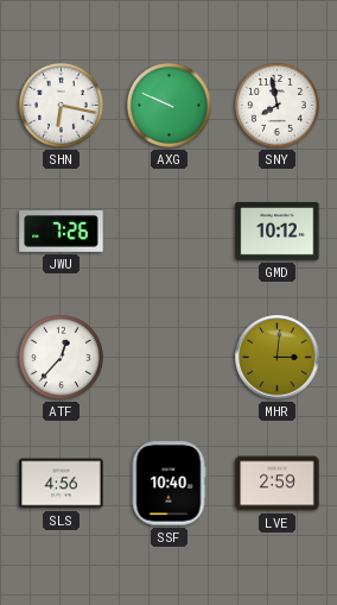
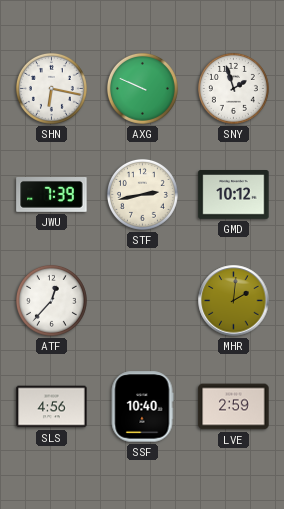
SNY: 7:58 -> 1:57
JWU: 7:26 -> 7:39
STF: none -> 2:43
MHR: 3:01 -> 2:01
